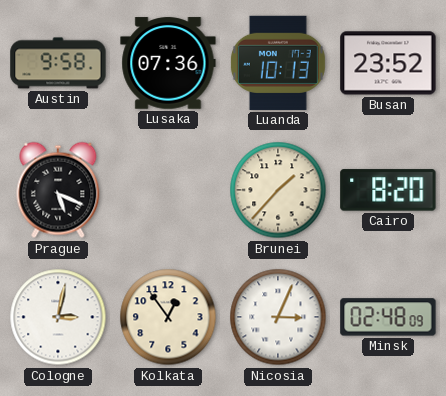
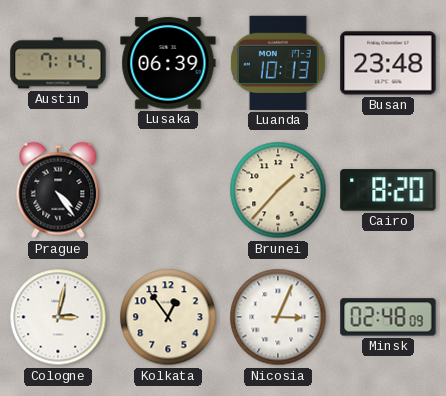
Austin: 9:58 -> 7:14
Lusaka: 07:36 -> 06:39
Busan: 23:52 -> 23:48
Prague: 5:19 -> 4:24
